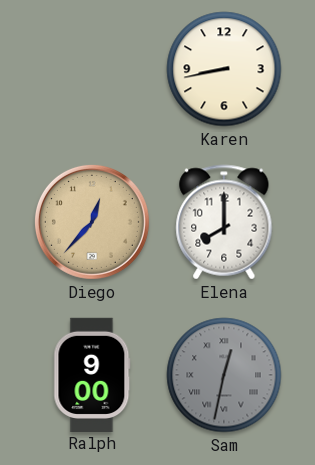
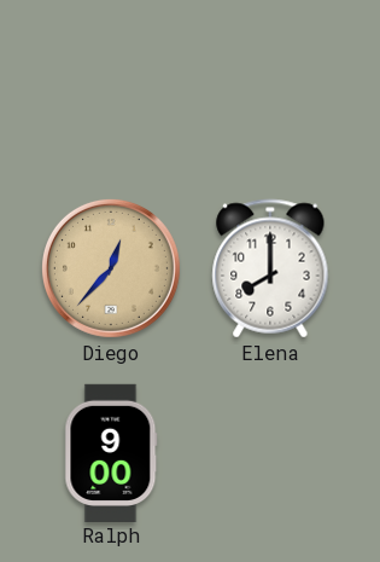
Karen: 8:43 -> none
Sam: 12:32 -> none
